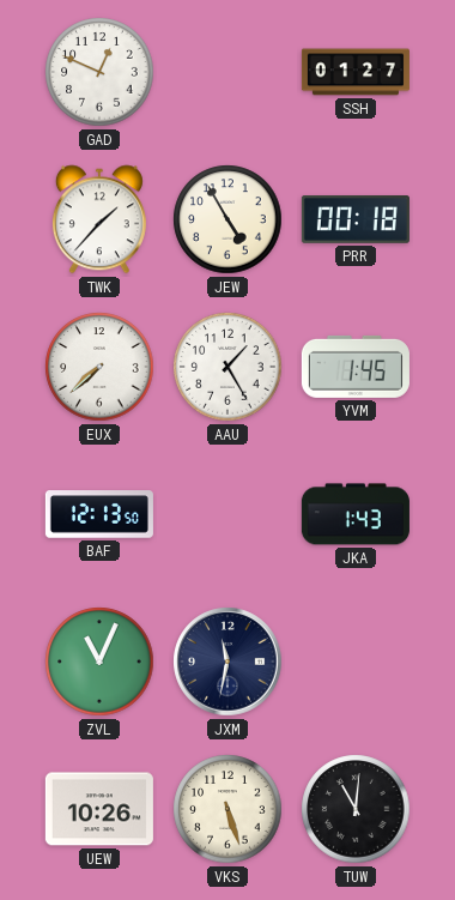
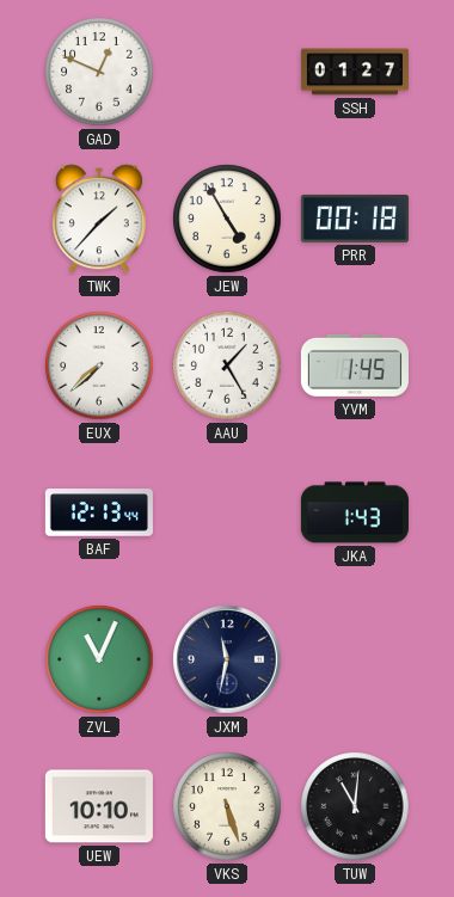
BAF: 12:13:50 -> 12:13:44
UEW: 10:26 -> 10:10
